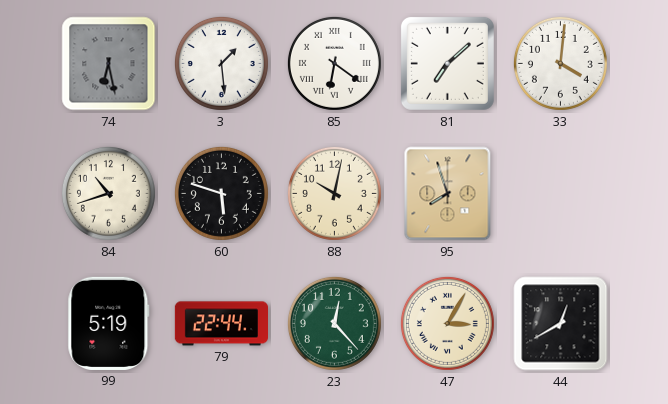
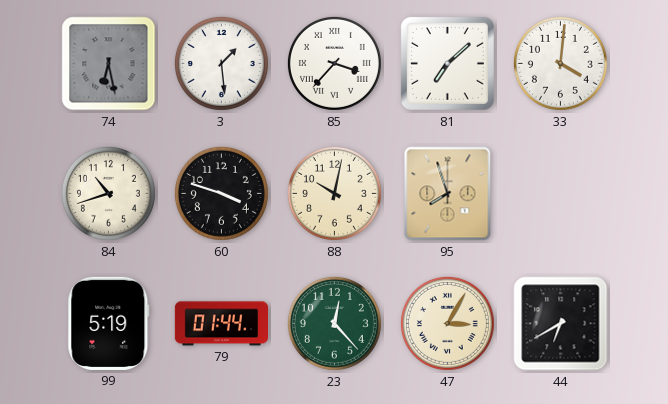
85: 6:21 -> 3:37
60: 5:48 -> 3:48
79: 22:44 -> 01:44
44: 12:40 -> 6:40
